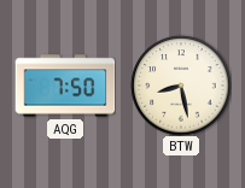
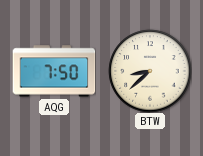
BTW: 8:28 -> 8:38
